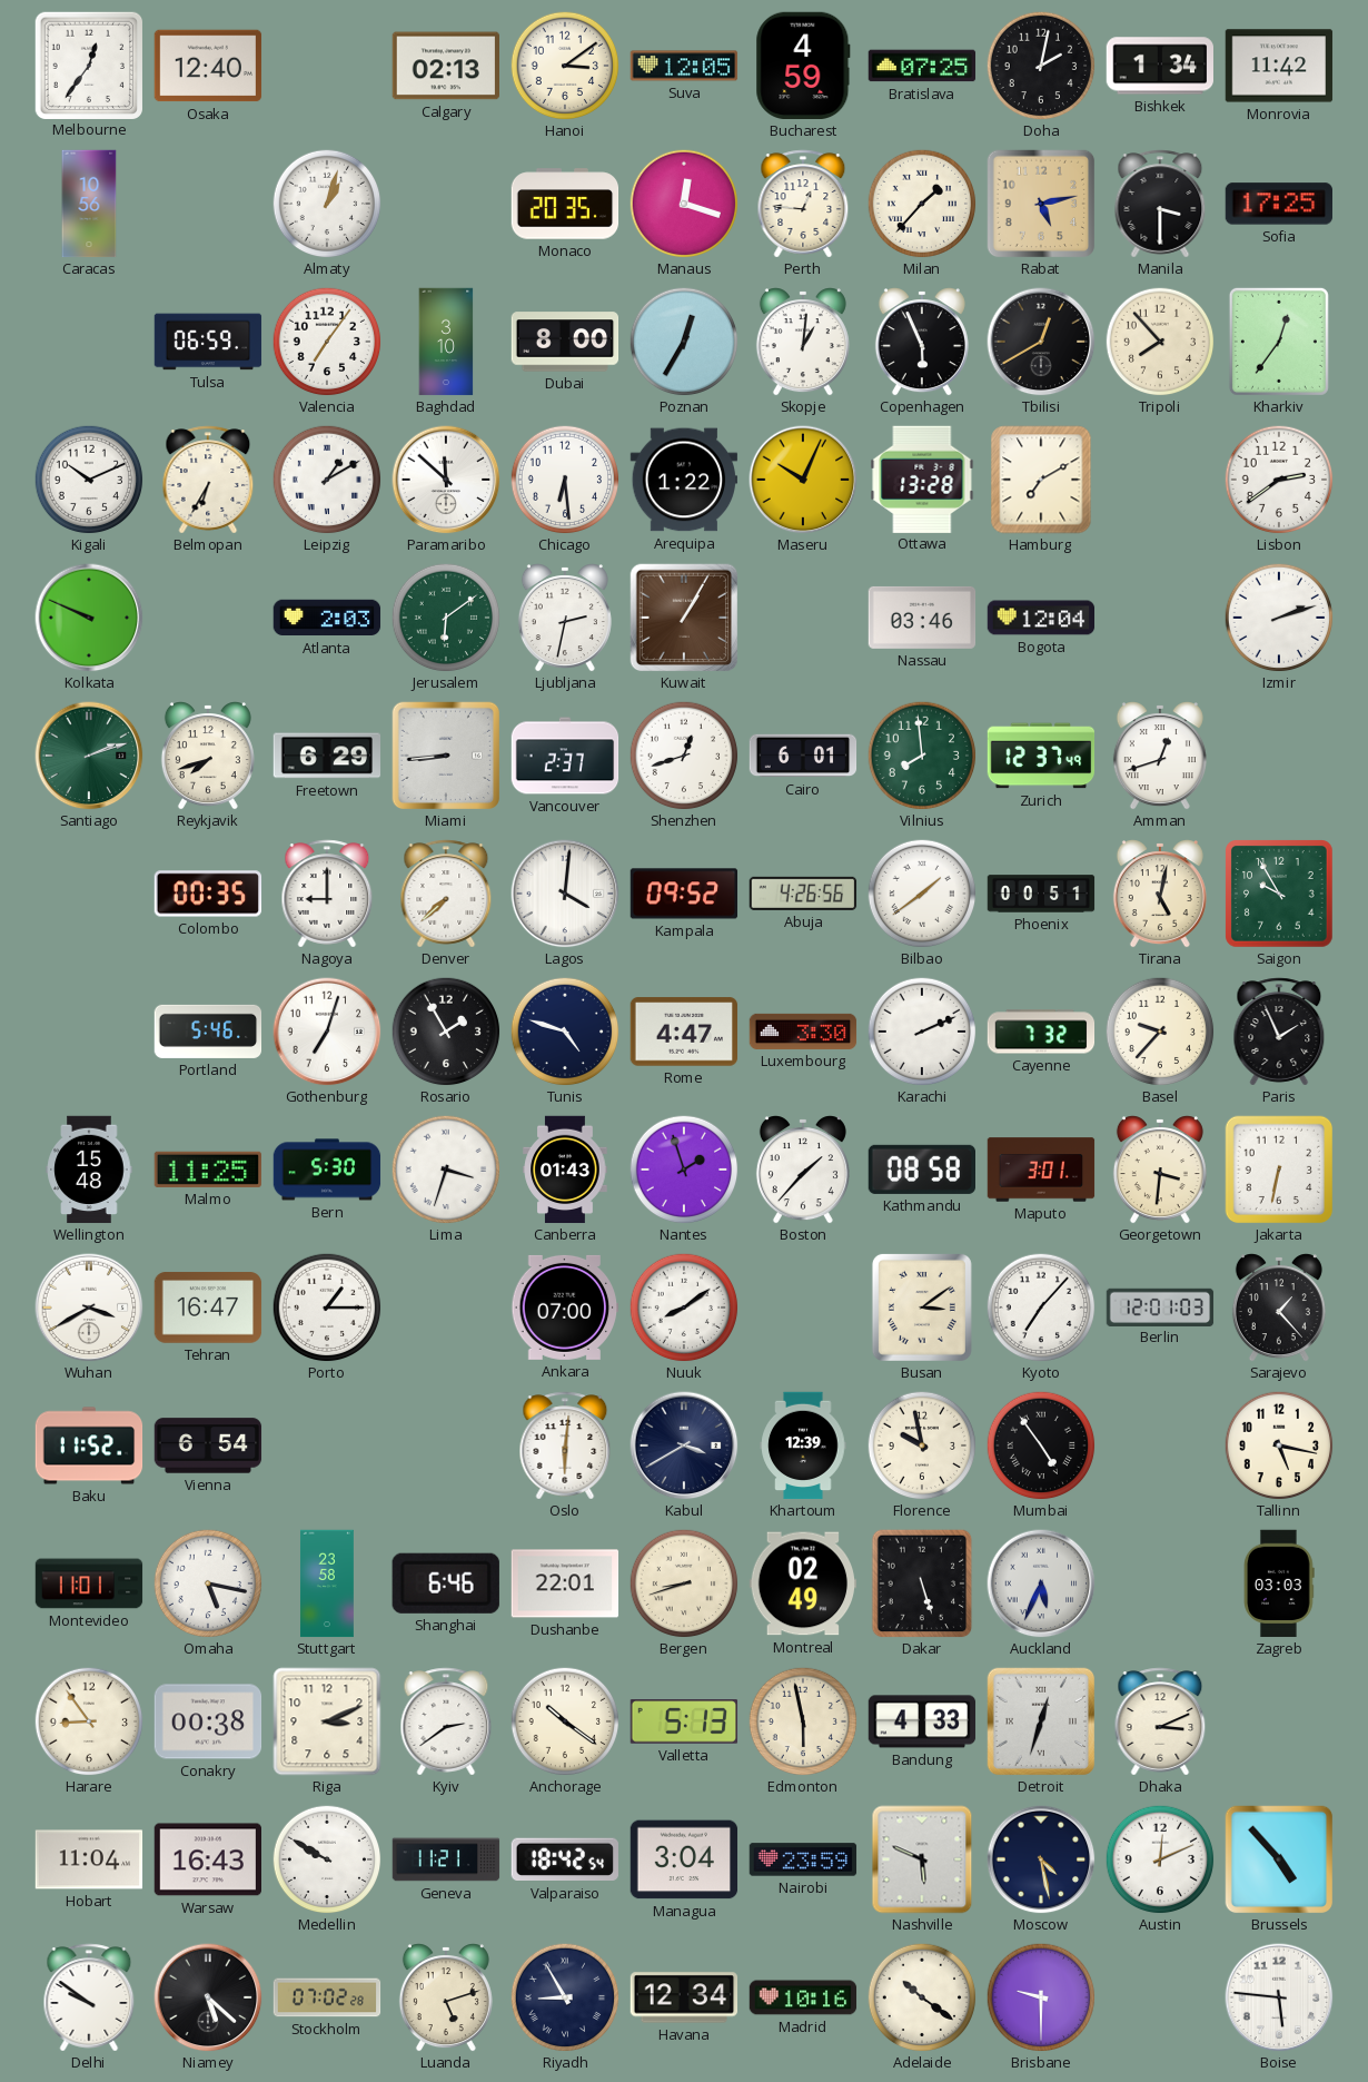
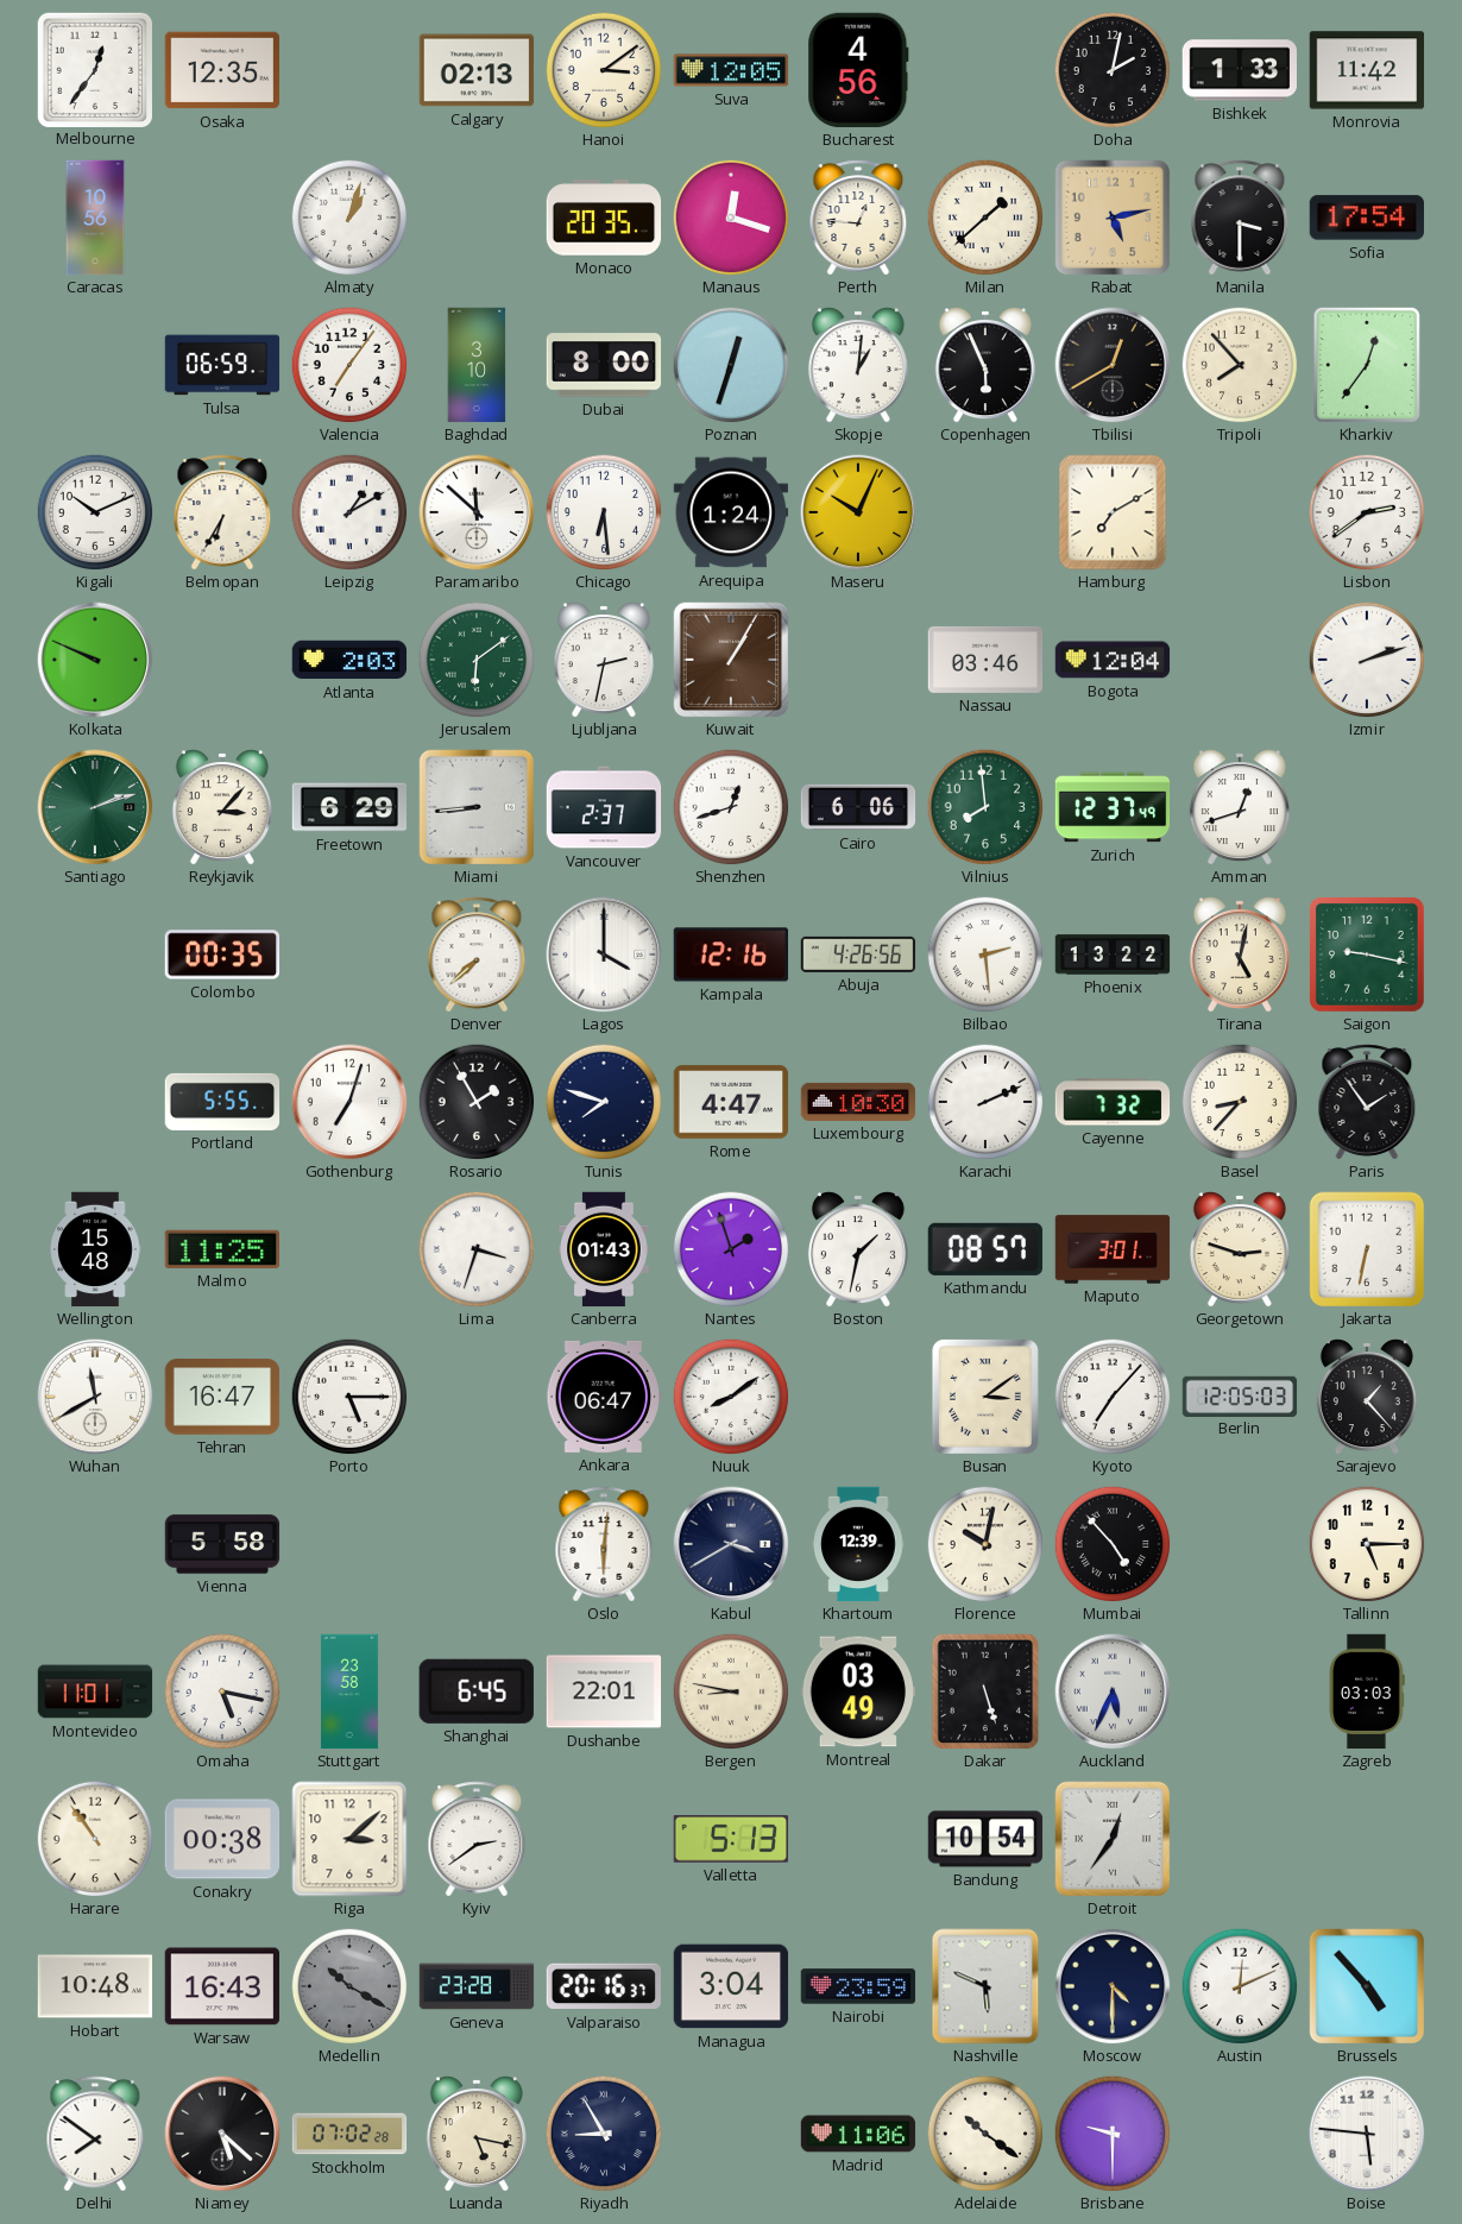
Osaka: 12:40 -> 12:35
Bucharest: 4:59 -> 4:56
Bratislava: 07:25 -> none
Bishkek: 1:34 -> 1:33
Milan: 1:37 -> 1:38
Sofia: 17:25 -> 17:54
Poznan: 12:35 -> 12:33
Arequipa: 1:22 -> 1:24
Ottawa: 13:28 -> none
Reykjavik: 7:42 -> 3:07
Cairo: 6:01 -> 6:06
Nagoya: 9:00 -> none
Lagos: 4:01 -> 4:00
Kampala: 09:52 -> 12:16
Bilbao: 1:39 -> 2:29
Phoenix: 00:51 -> 13:22
Saigon: 9:55 -> 9:17
Portland: 5:46 -> 5:55
Tunis: 4:48 -> 7:48
Luxembourg: 3:30 -> 10:30
Basel: 9:37 -> 8:37
Paris: 1:56 -> 1:54
Bern: 5:30 -> none
Boston: 1:37 -> 1:32
Kathmandu: 08:58 -> 08:57
Georgetown: 3:31 -> 2:48
Wuhan: 3:40 -> 11:40
Porto: 1:15 -> 5:15
Ankara: 07:00 -> 06:47
Berlin: 12:01 -> 12:05
Baku: 11:52 -> none
Vienna: 6:54 -> 5:58
Florence: 9:58 -> 10:02
Mumbai: 4:54 -> 4:53
Tallinn: 5:17 -> 5:15
Shanghai: 6:46 -> 6:45
Bergen: 8:42 -> 8:47
Montreal: 02:49 -> 03:49
Harare: 8:54 -> 10:54
Riga: 3:11 -> 3:08
Anchorage: 10:21 -> none
Edmonton: 5:58 -> none
Bandung: 4:33 -> 10:54
Detroit: 12:33 -> 12:36
Dhaka: 3:11 -> none
Hobart: 11:04 -> 10:48
Medellin: 9:50 -> 10:20
Medellin dial: white -> grey
Geneva: 11:21 -> 23:28
Valparaiso: 18:42 -> 20:16
Moscow: 4:28 -> 4:30
Delhi: 9:51 -> 7:51
Luanda: 5:12 -> 5:17
Havana: 12:34 -> none
Madrid: 10:16 -> 11:06
